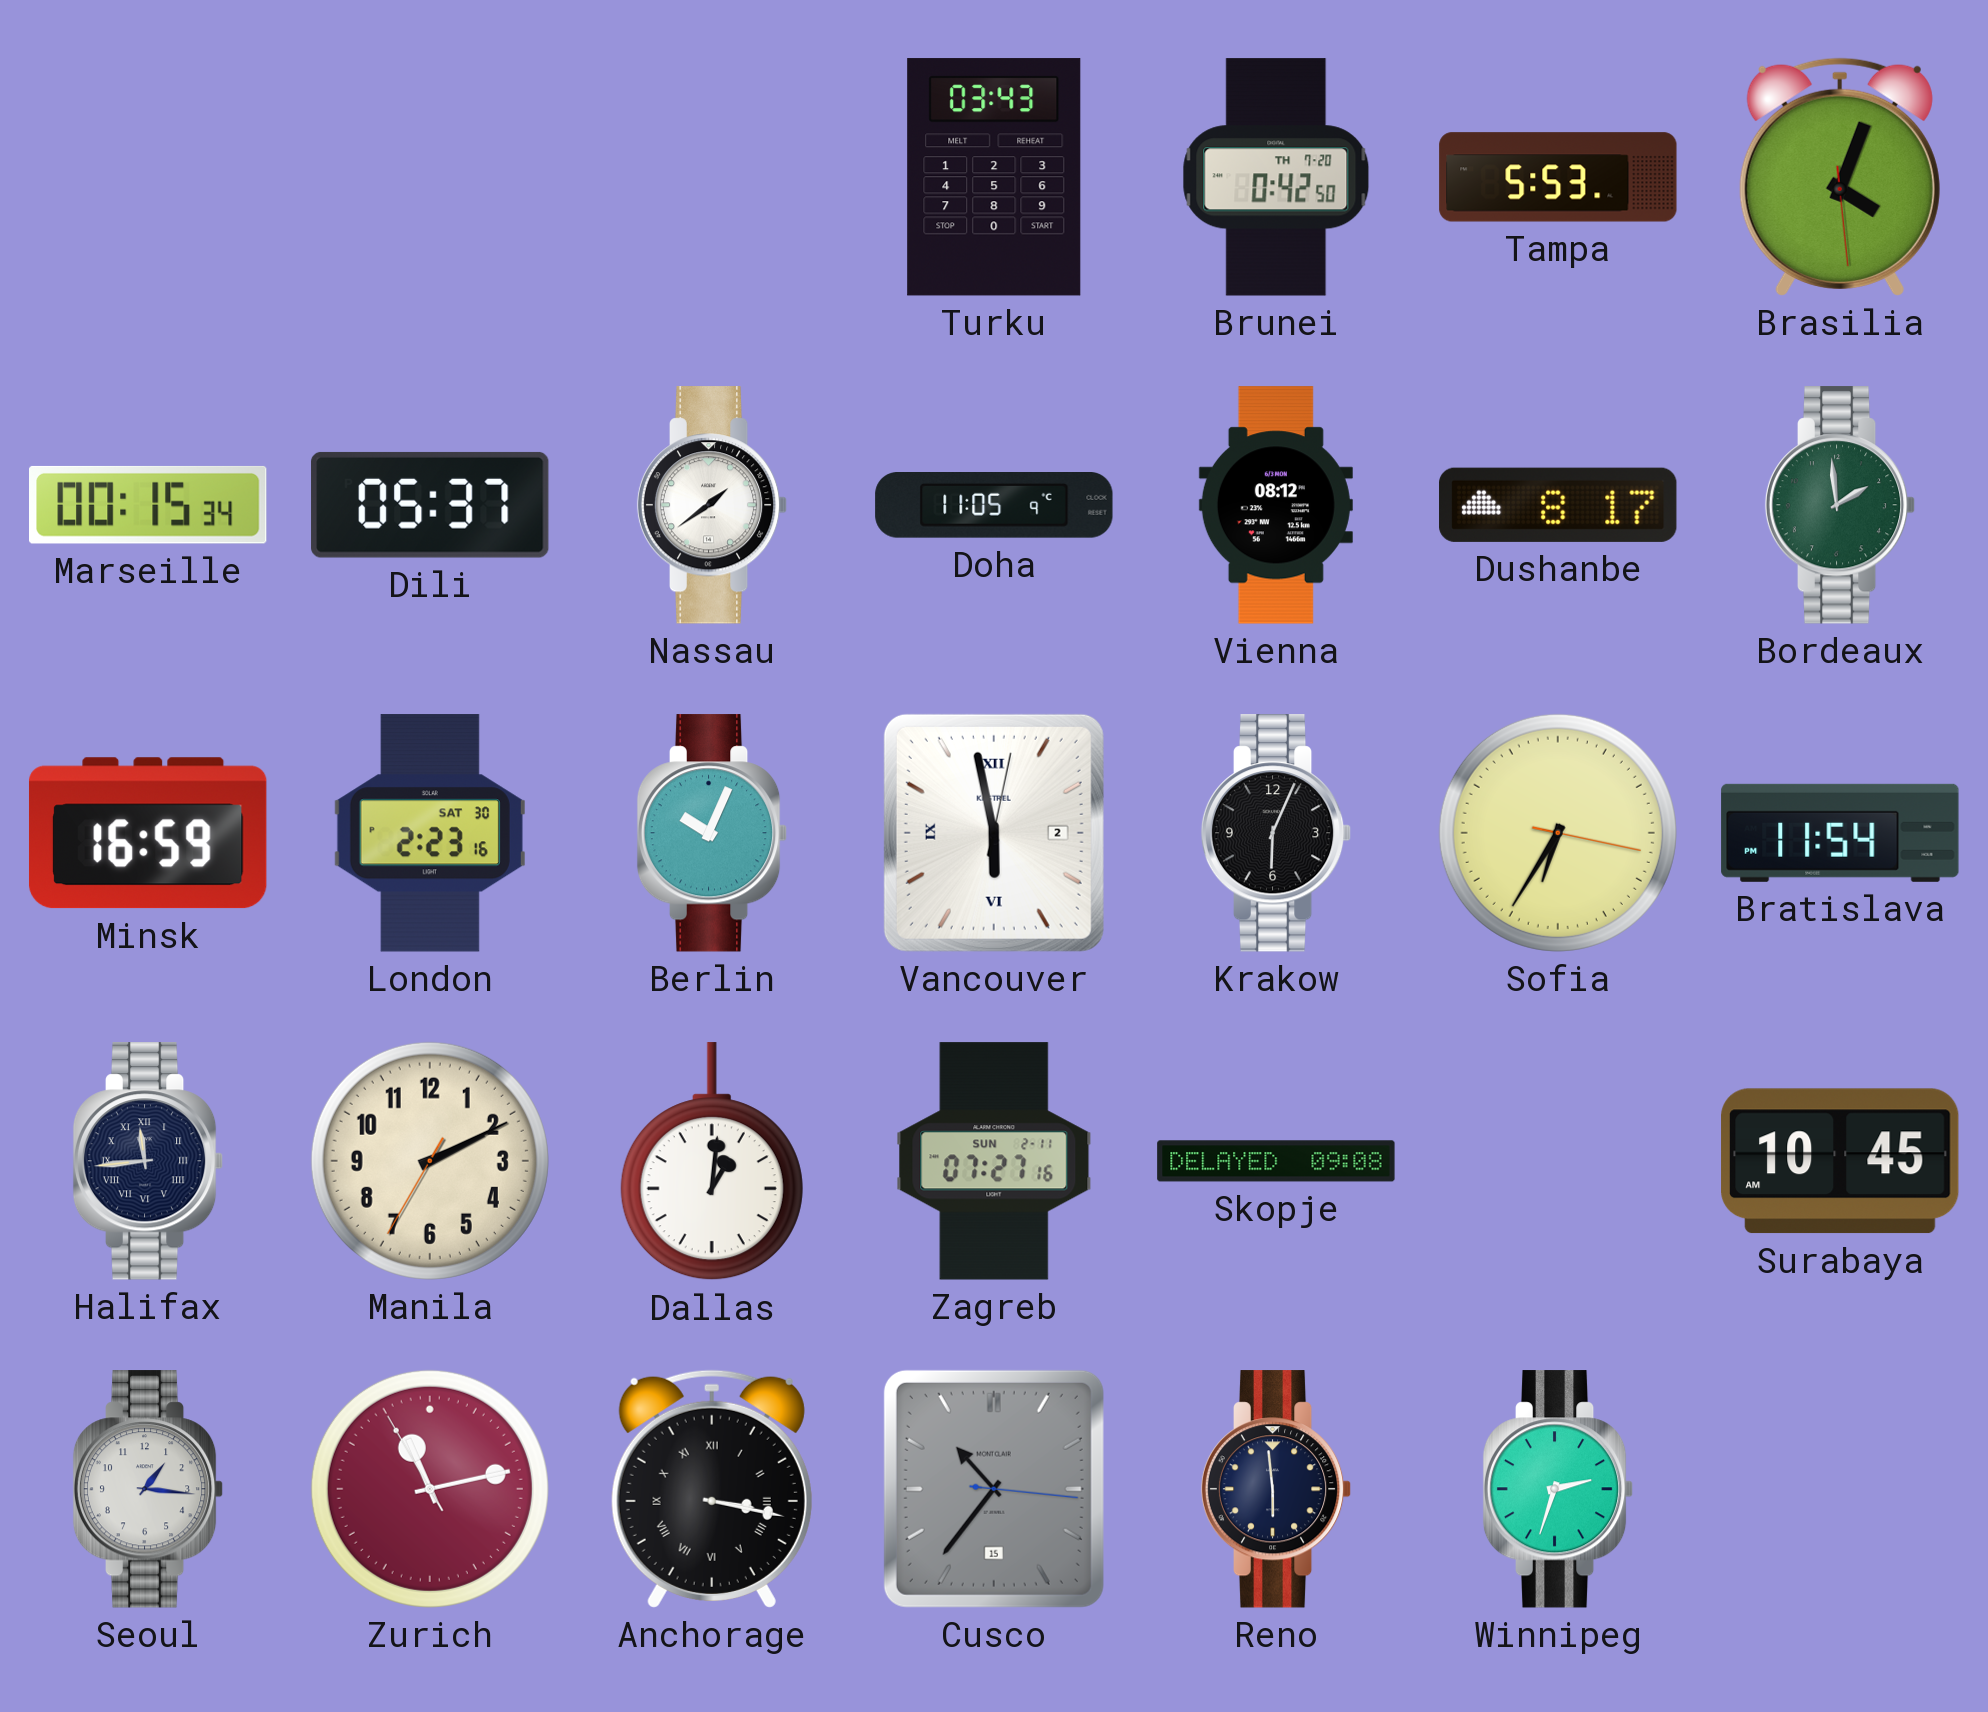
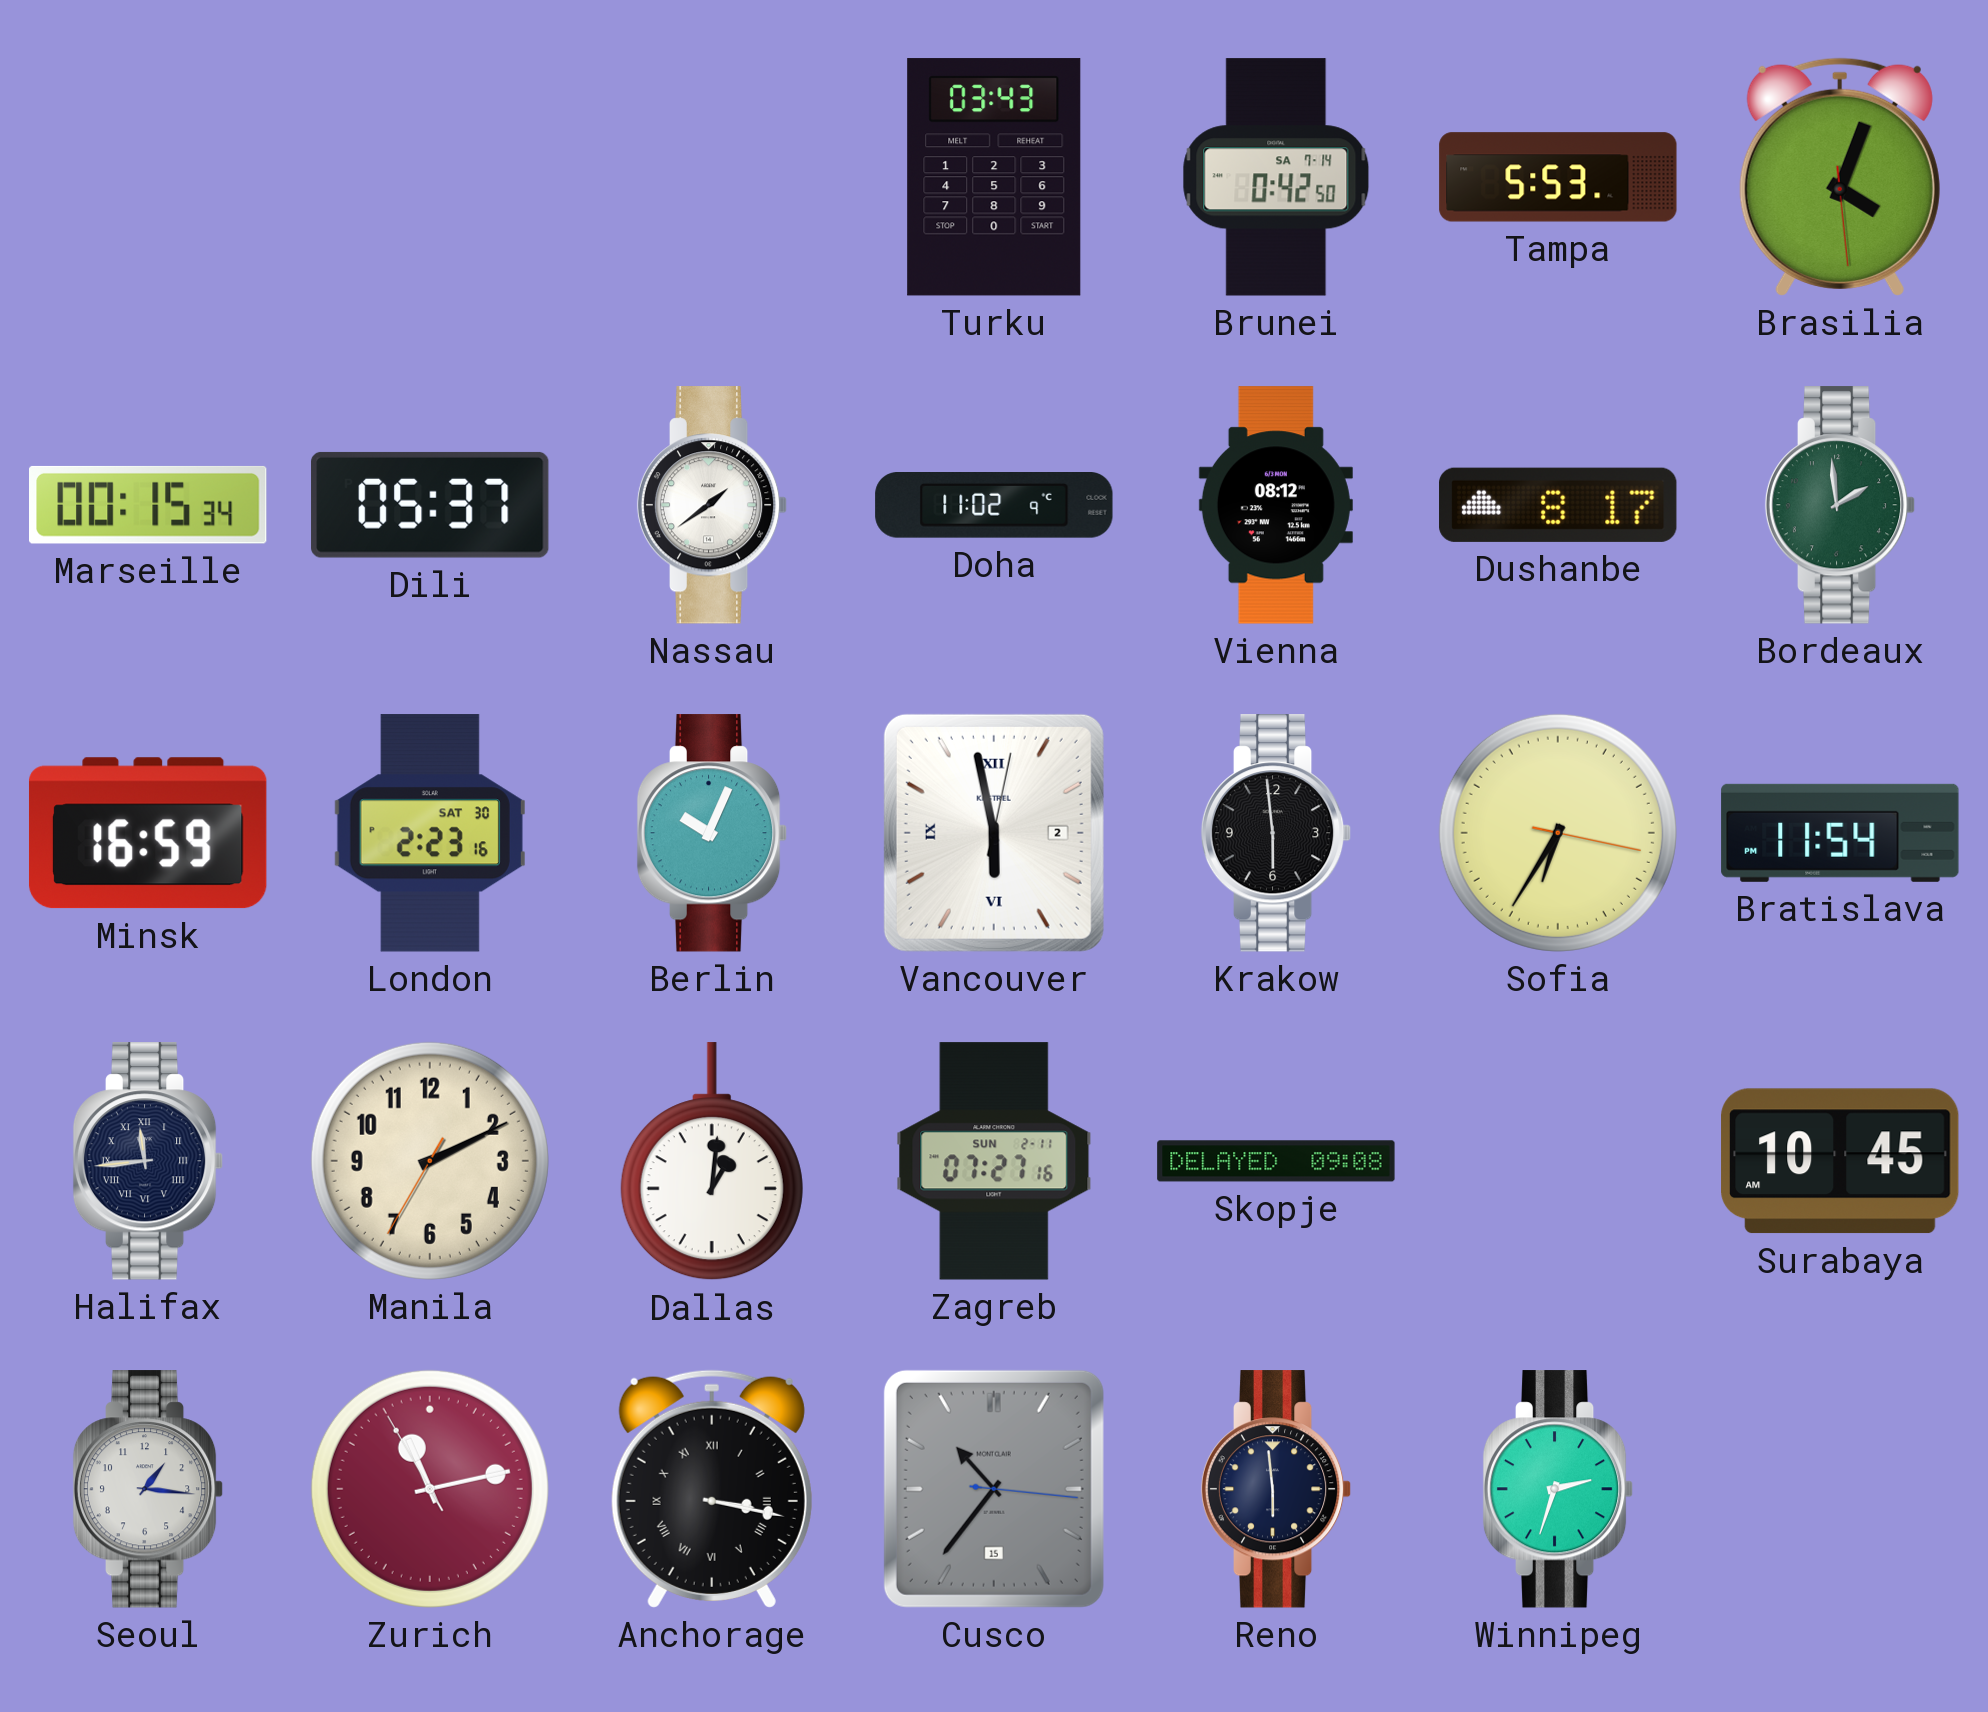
Brunei date: TH 7-20 -> SA 7-14
Doha: 11:05 -> 11:02
Krakow: 6:04 -> 5:59
